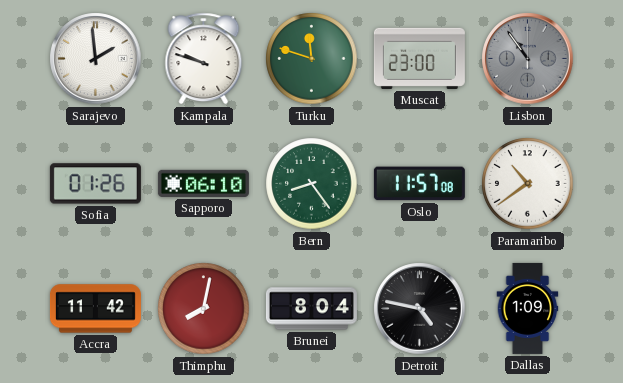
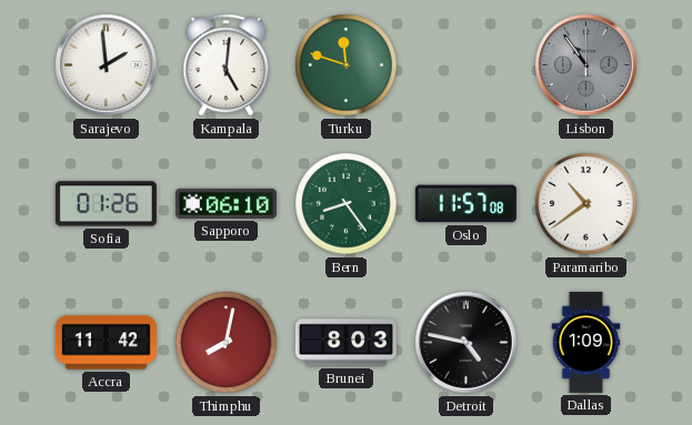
Kampala: 9:48 -> 5:01
Muscat: 23:00 -> none
Brunei: 8:04 -> 8:03
